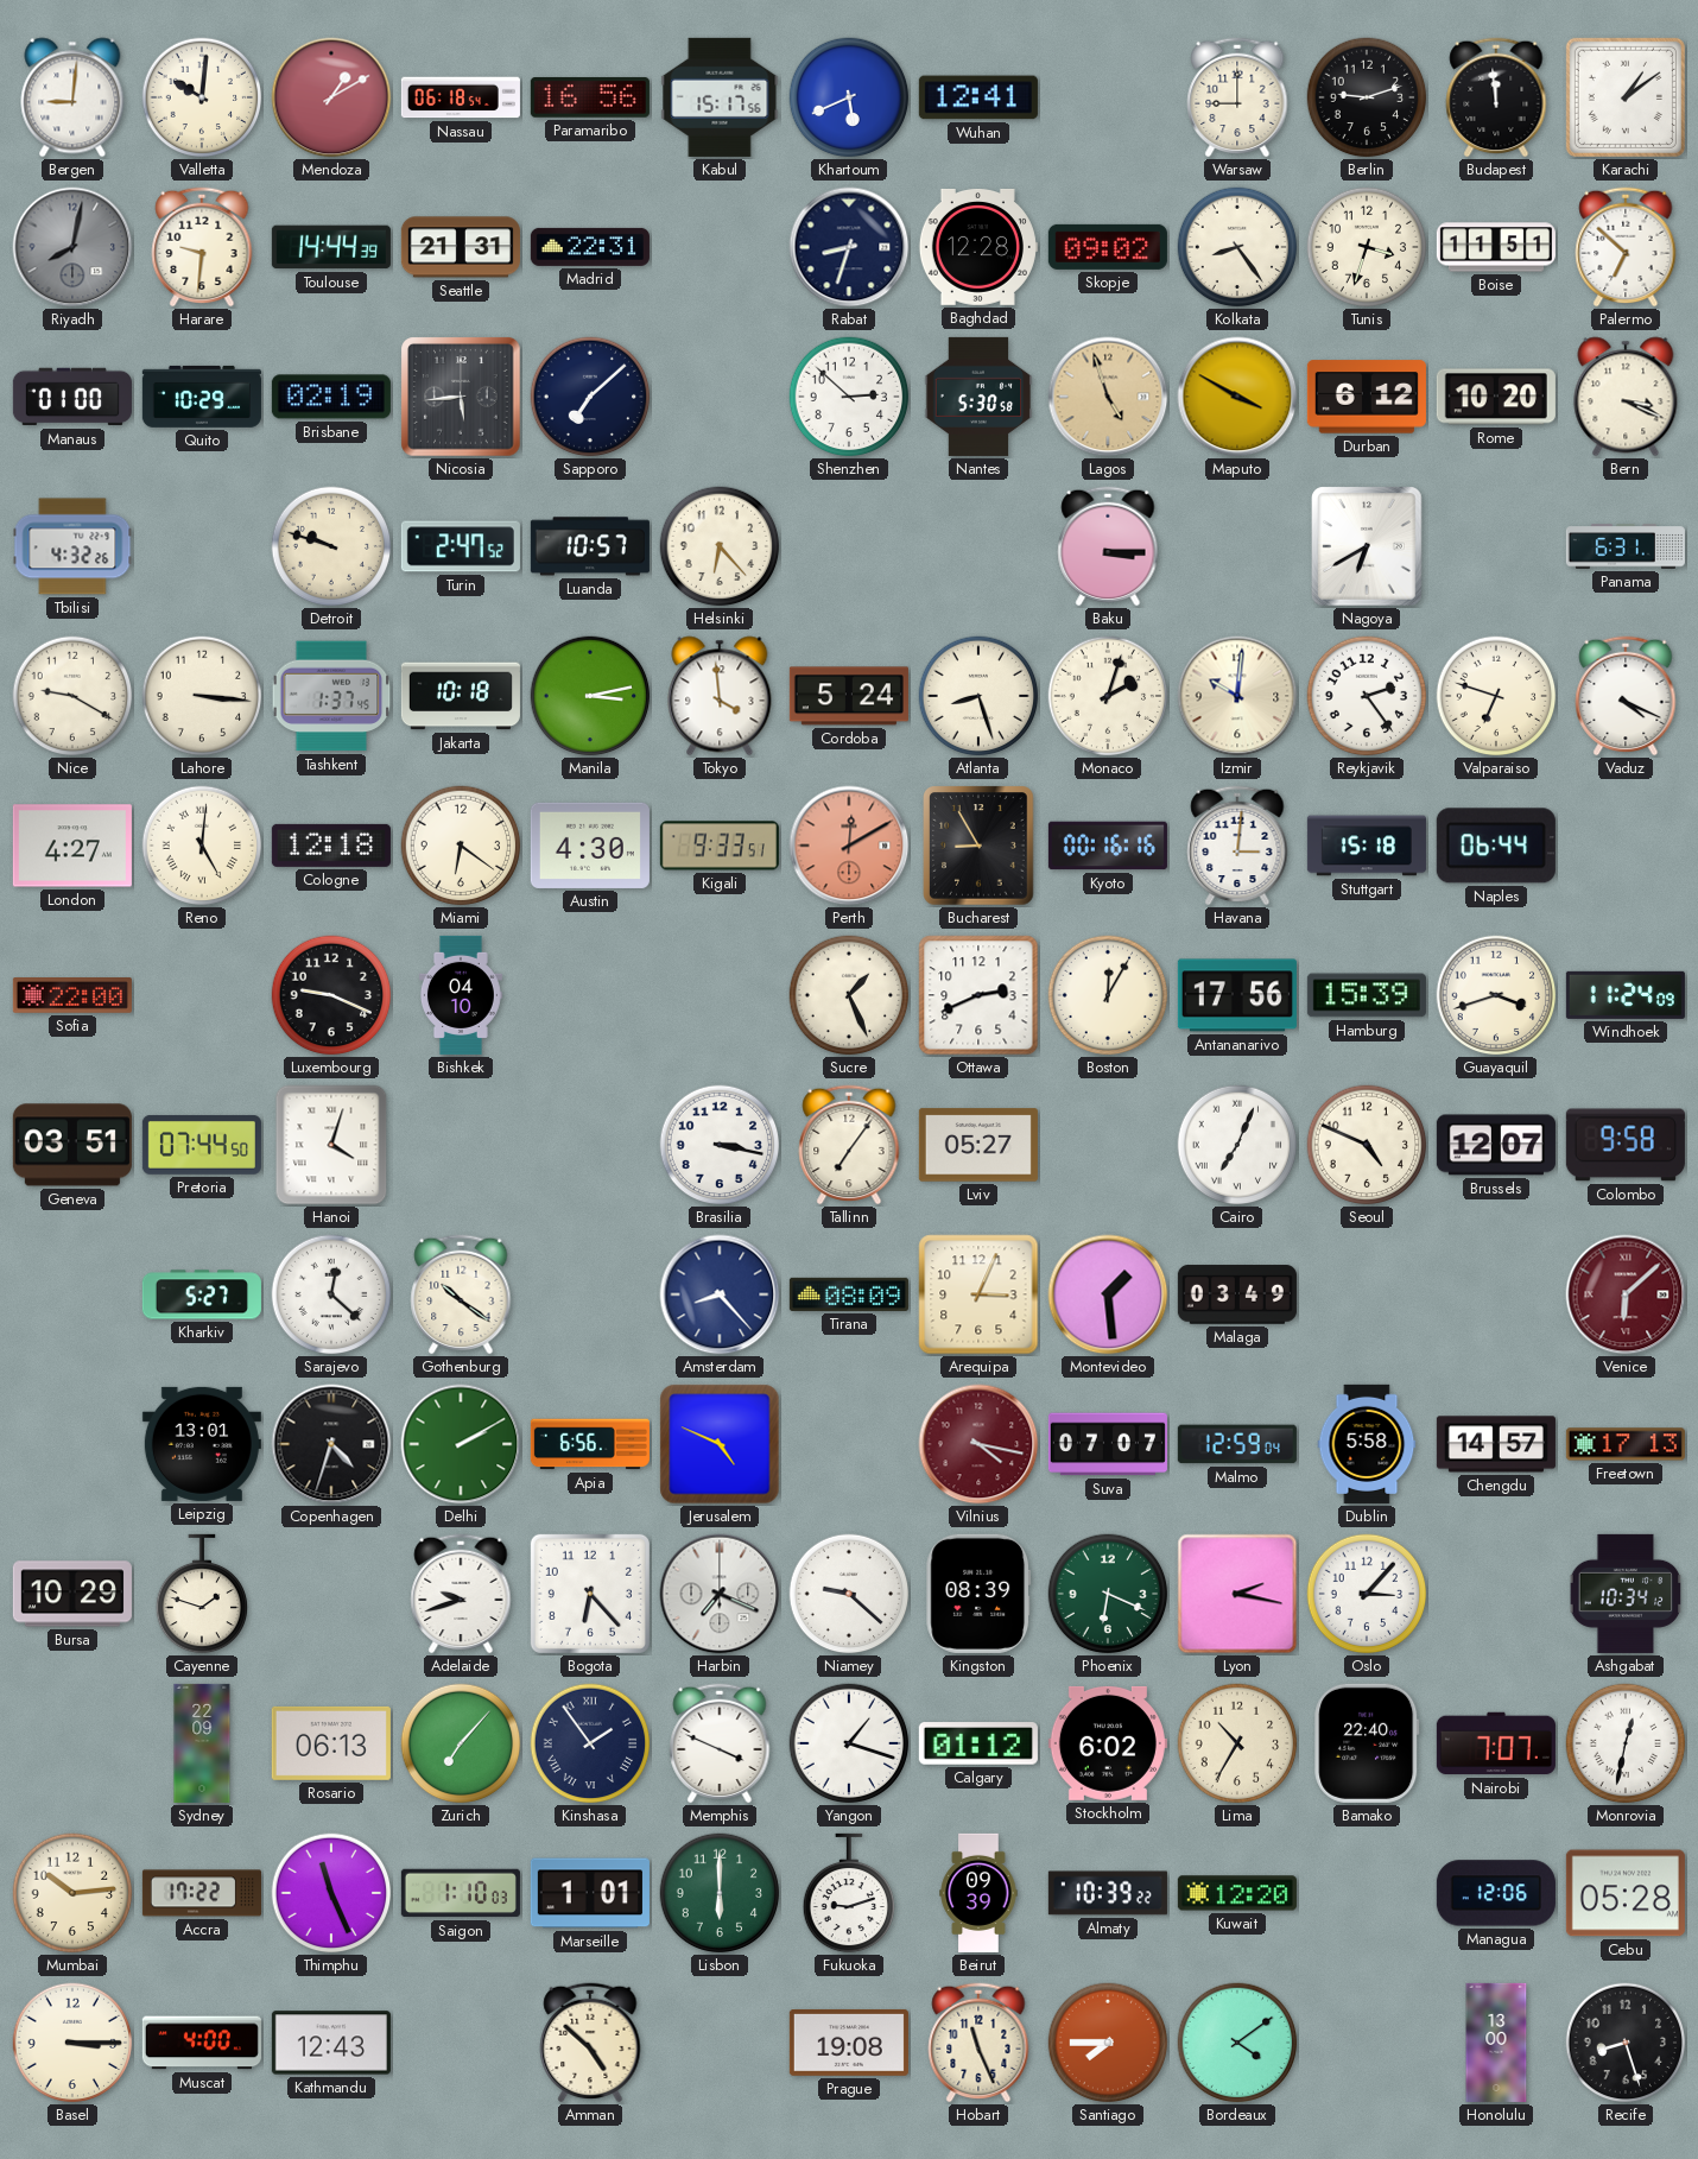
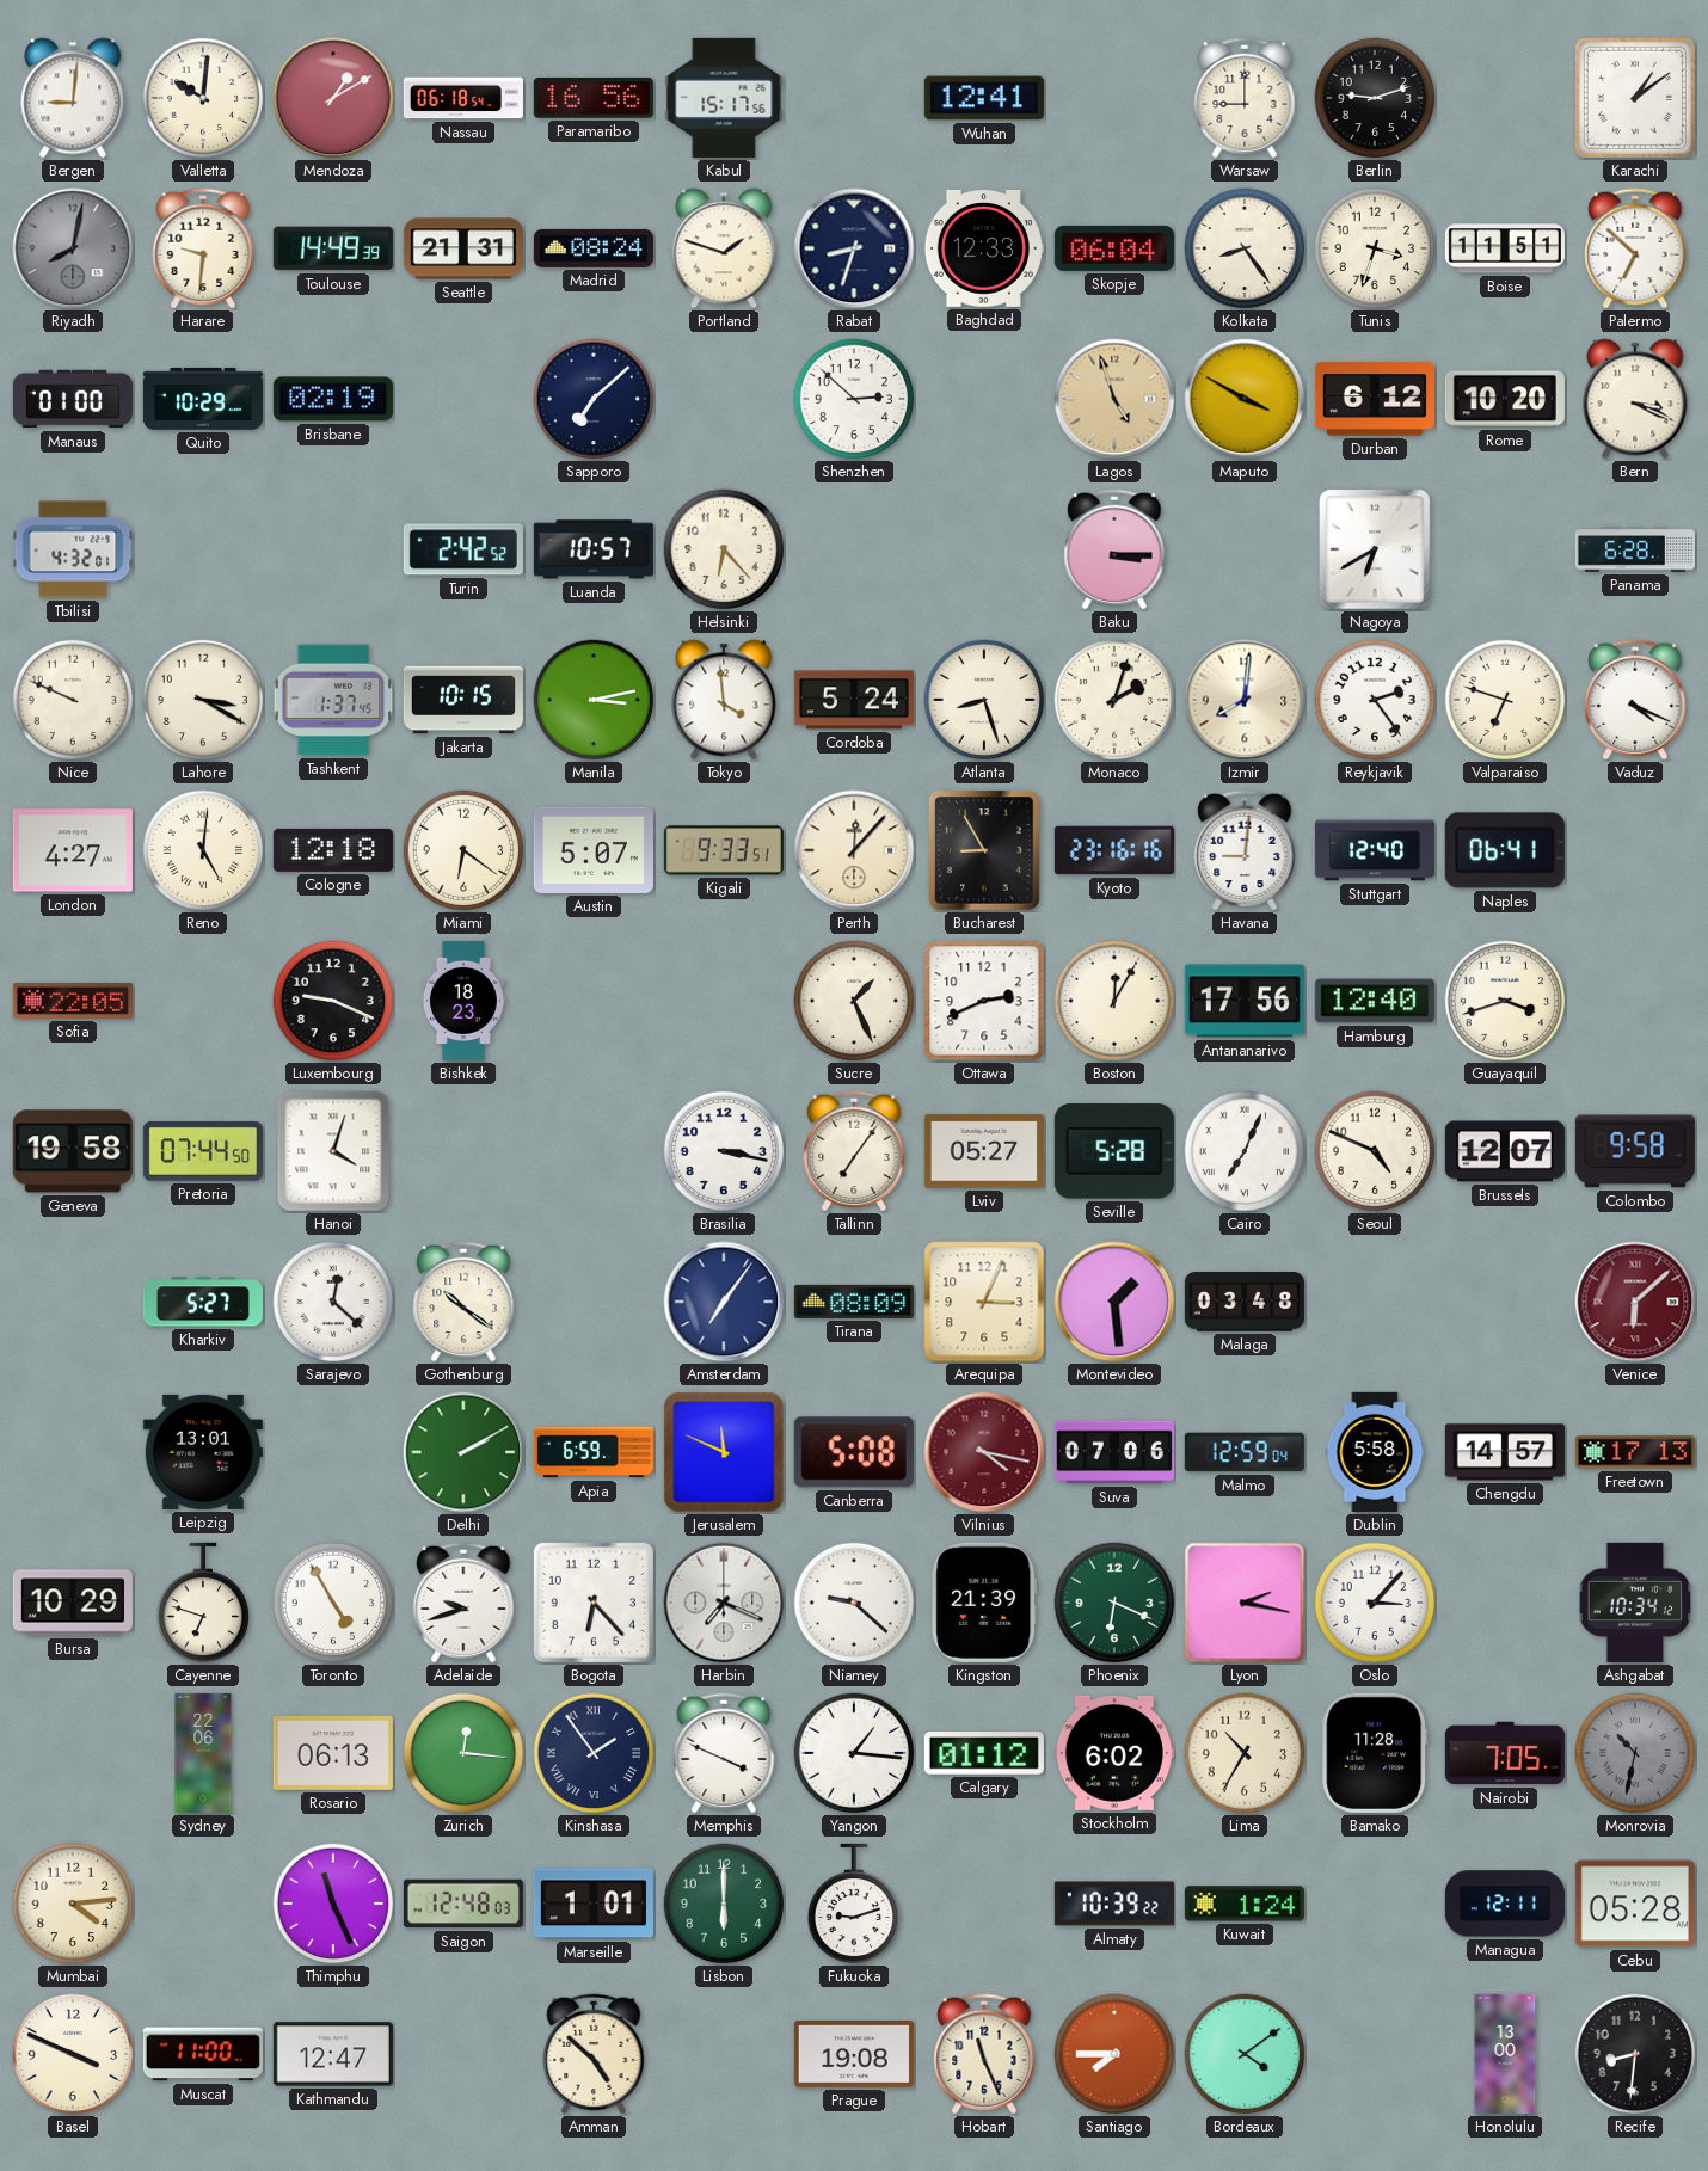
Khartoum: 5:41 -> none
Budapest: 11:59 -> none
Toulouse: 14:44 -> 14:49
Madrid: 22:31 -> 08:24
Portland: none -> 1:48
Baghdad: 12:28 -> 12:33
Skopje: 09:02 -> 06:04
Nicosia: 5:44 -> none
Nantes: 5:30 -> none
Tbilisi: 4:32:26 -> 4:32:01
Detroit: 9:48 -> none
Turin: 2:47 -> 2:42
Panama: 6:31 -> 6:28
Nice: 9:20 -> 9:49
Lahore: 3:16 -> 3:20
Jakarta: 10:18 -> 10:15
Izmir: 10:01 -> 8:01
Austin: 4:30 -> 5:07
Perth: 12:10 -> 12:07
Perth dial: salmon -> cream
Kyoto: 00:16 -> 23:16
Havana: 3:01 -> 9:01
Stuttgart: 15:18 -> 12:40
Naples: 06:44 -> 06:41
Sofia: 22:00 -> 22:05
Bishkek: 04:10 -> 18:23
Hamburg: 15:39 -> 12:40
Windhoek: 11:24 -> none
Geneva: 03:51 -> 19:58
Seville: none -> 5:28
Amsterdam: 8:23 -> 7:06
Malaga: 03:49 -> 03:48
Copenhagen: 4:33 -> none
Apia: 6:56 -> 6:59
Jerusalem: 4:49 -> 11:49
Canberra: none -> 5:08
Suva: 07:07 -> 07:06
Cayenne: 1:48 -> 6:48
Toronto: none -> 4:55
Kingston: 08:39 -> 21:39
Sydney: 22:09 -> 22:06
Zurich: 7:07 -> 12:16
Yangon: 1:18 -> 1:16
Bamako: 22:40 -> 11:28
Nairobi: 7:07 -> 7:05
Monrovia: 12:32 -> 10:32
Monrovia dial: white -> grey
Mumbai: 10:14 -> 4:14
Accra: 17:22 -> none
Saigon: 1:10 -> 12:48
Beirut: 09:39 -> none
Kuwait: 12:20 -> 1:24
Managua: 12:06 -> 12:11
Basel: 3:15 -> 3:49
Muscat: 4:00 -> 11:00
Kathmandu: 12:43 -> 12:47
Recife: 8:27 -> 8:31
